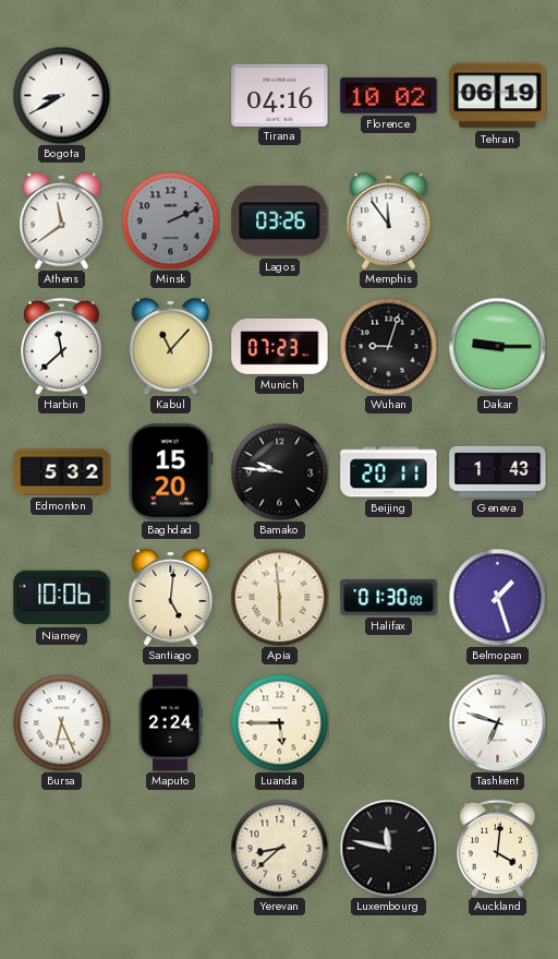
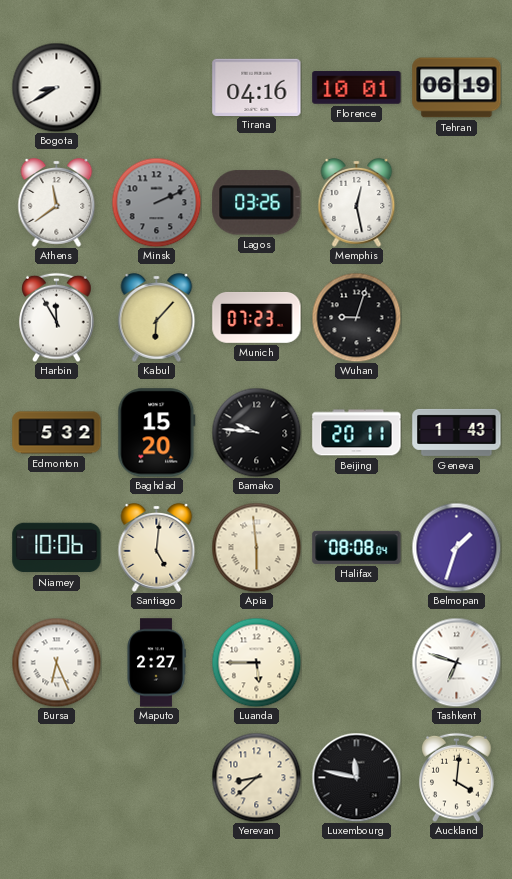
Florence: 10:02 -> 10:01
Memphis: 11:54 -> 12:28
Harbin: 11:38 -> 11:55
Kabul: 11:07 -> 6:07
Dakar: 9:15 -> none
Halifax: 01:30 -> 08:08
Belmopan: 1:27 -> 1:33
Maputo: 2:24 -> 2:27
